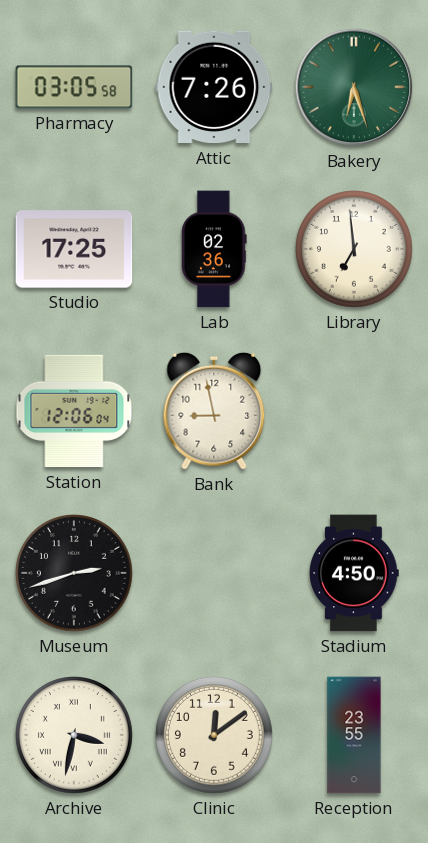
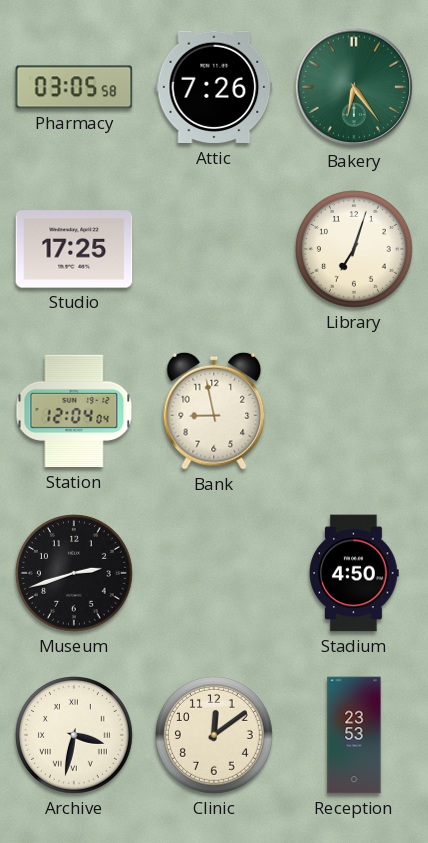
Bakery: 6:27 -> 6:24
Lab: 02:36 -> none
Library: 6:59 -> 7:03
Station: 12:06 -> 12:04
Reception: 23:55 -> 23:53
